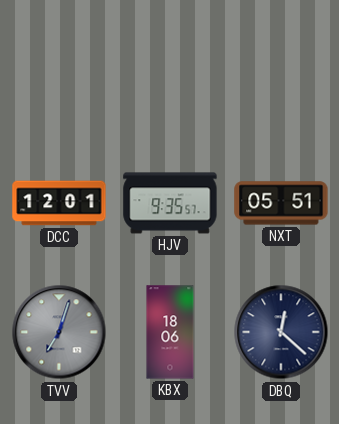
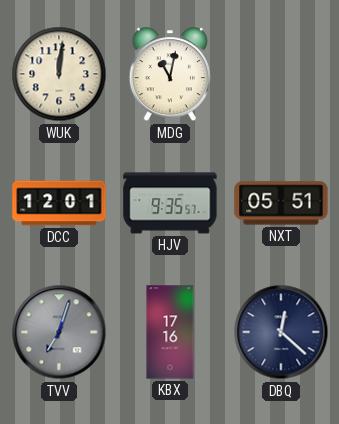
WUK: none -> 12:01
MDG: none -> 11:02
KBX: 18:06 -> 17:16
